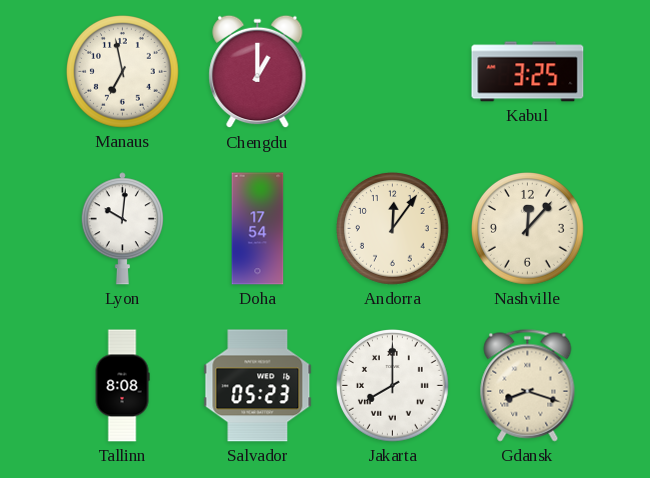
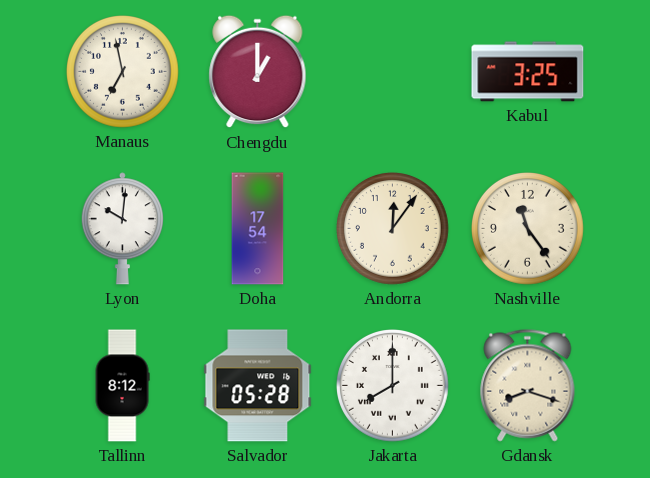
Nashville: 12:07 -> 11:24
Tallinn: 8:08 -> 8:12
Salvador: 05:23 -> 05:28
